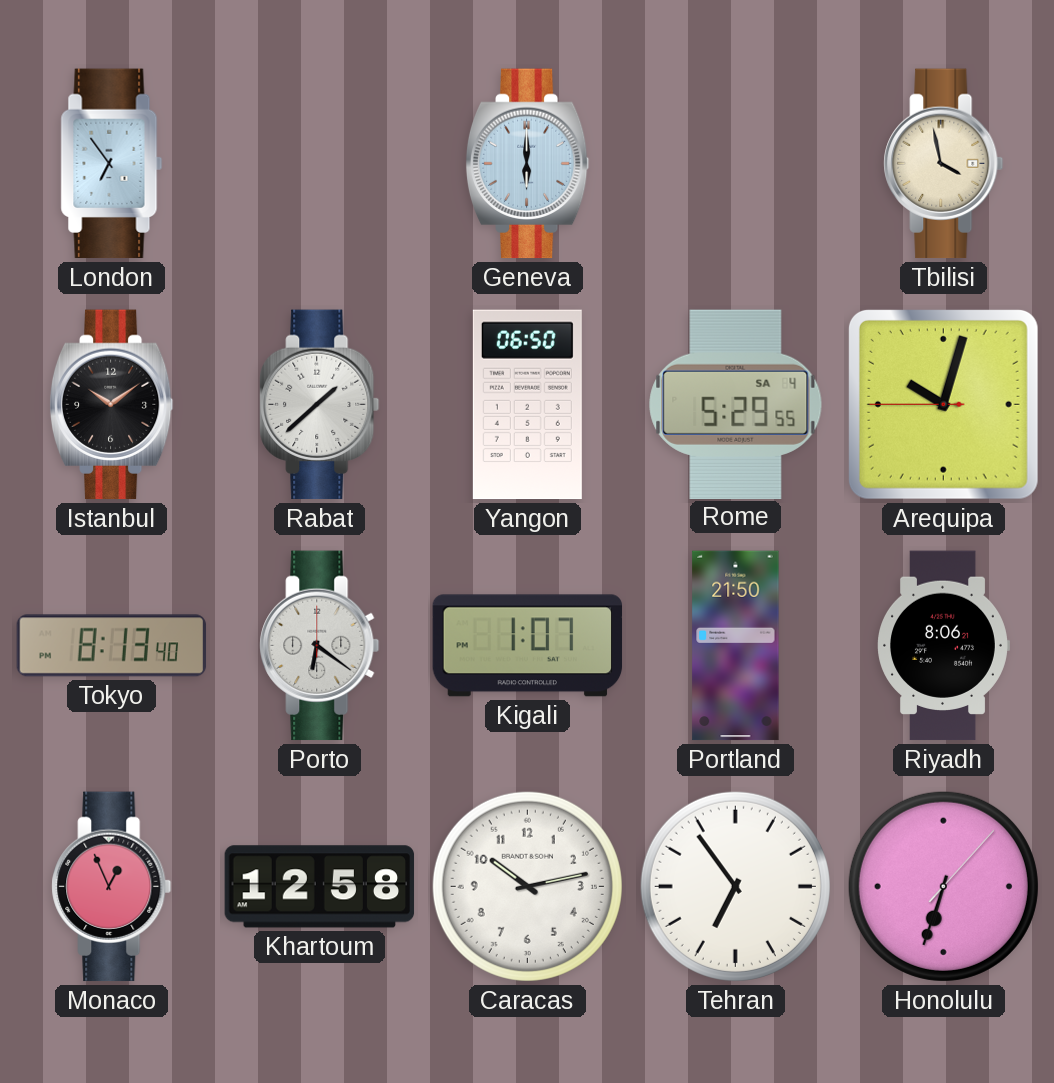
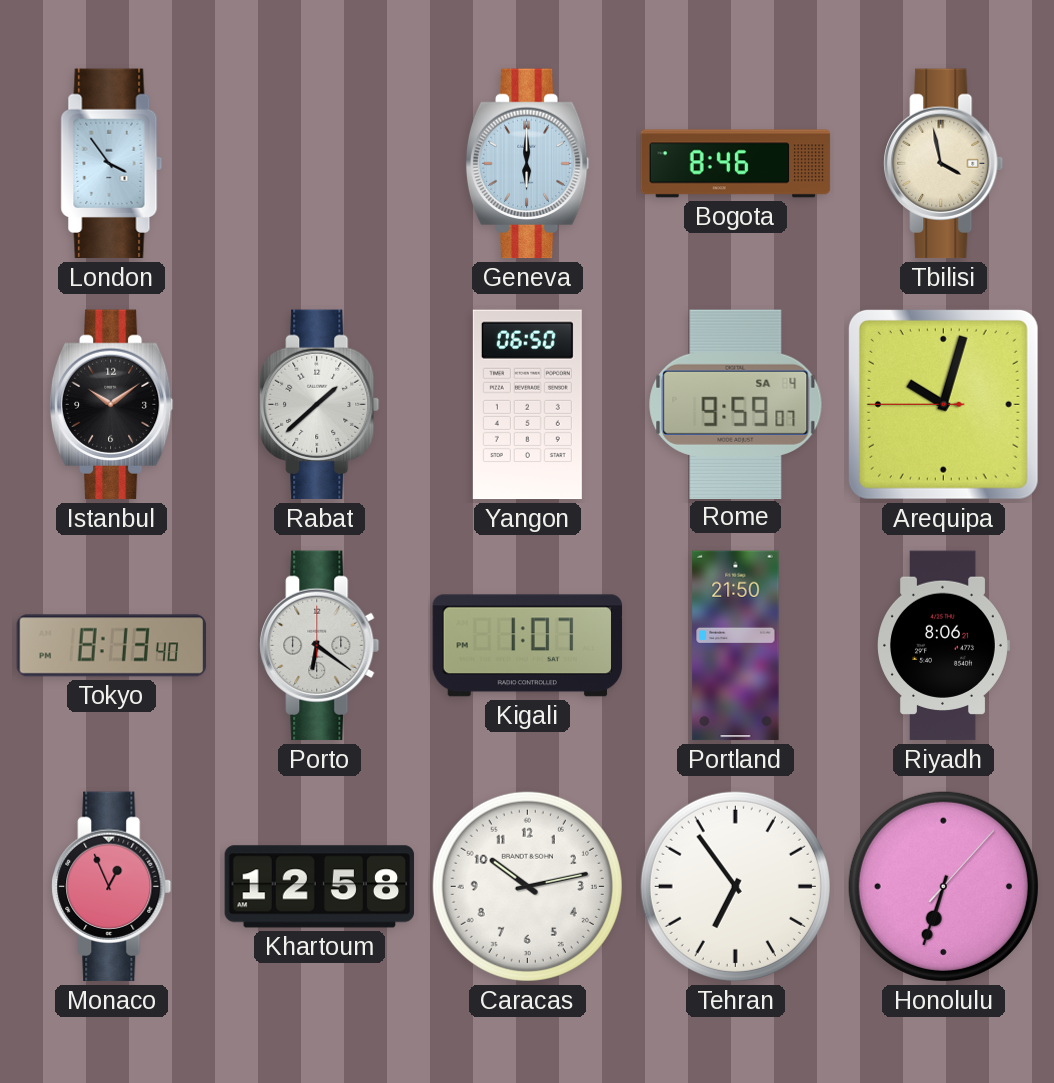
London: 6:54 -> 3:54
Bogota: none -> 8:46
Rome: 5:29 -> 9:59
